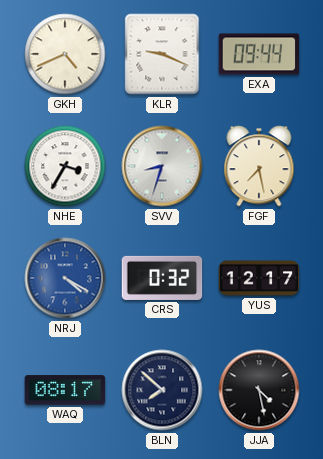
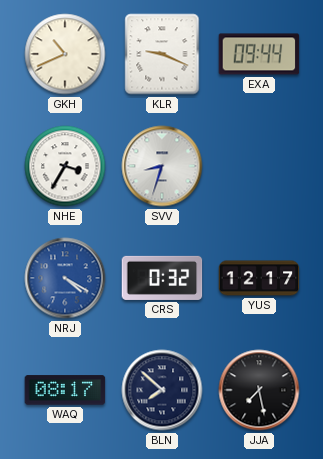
GKH: 4:41 -> 10:41
FGF: 7:28 -> none
JJA: 4:28 -> 7:28
